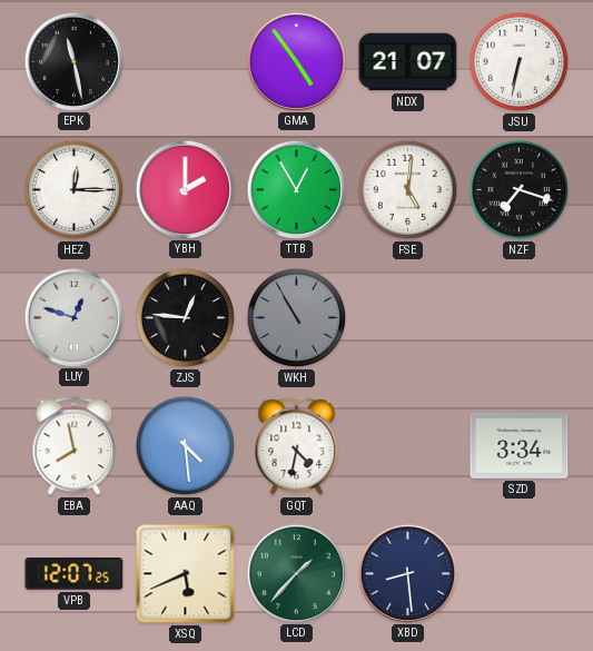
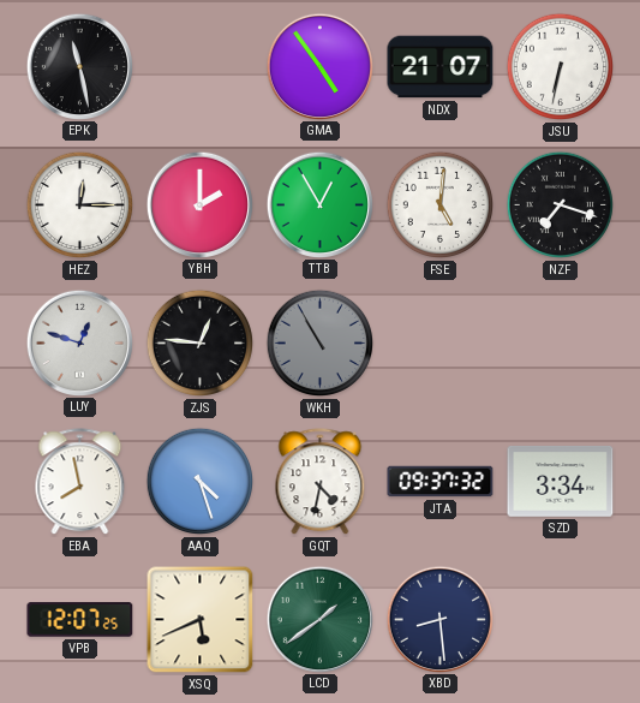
AAQ: 4:29 -> 4:27
JTA: none -> 09:37
LCD: 1:37 -> 1:39
